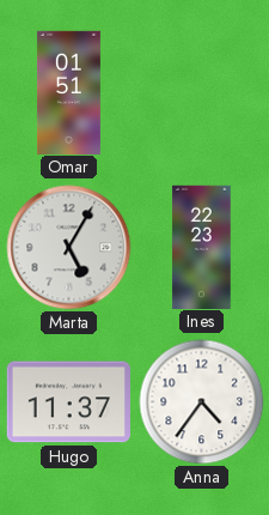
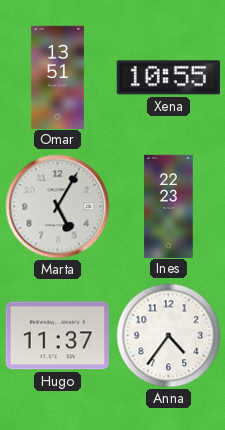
Omar: 01:51 -> 13:51
Xena: none -> 10:55
